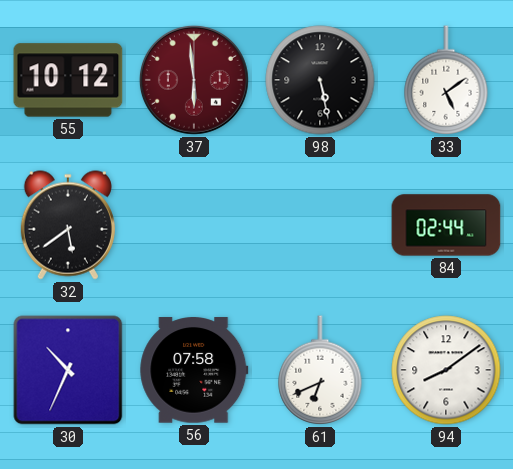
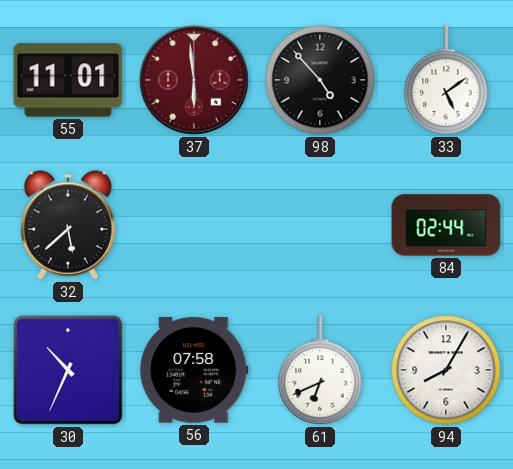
55: 10:12 -> 11:01
98: 5:28 -> 4:53
32: 5:39 -> 5:38
94: 8:09 -> 8:05
